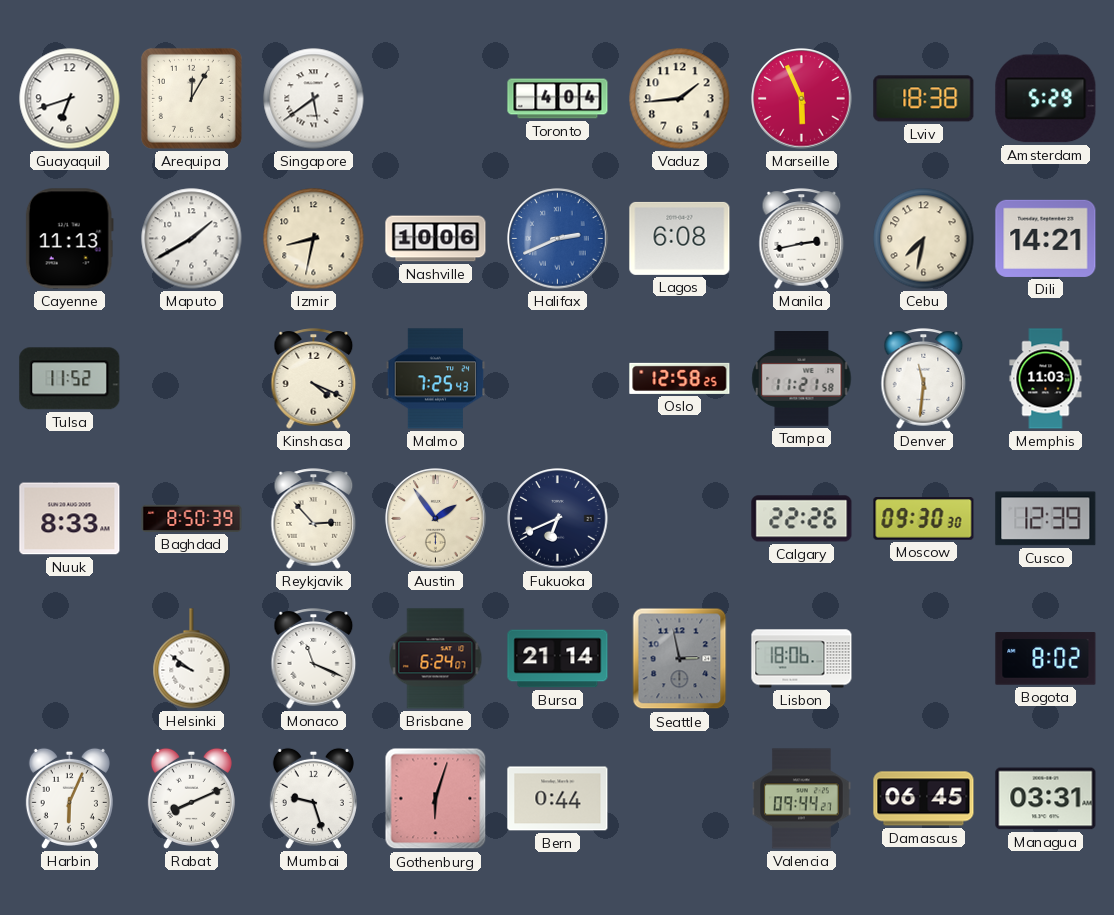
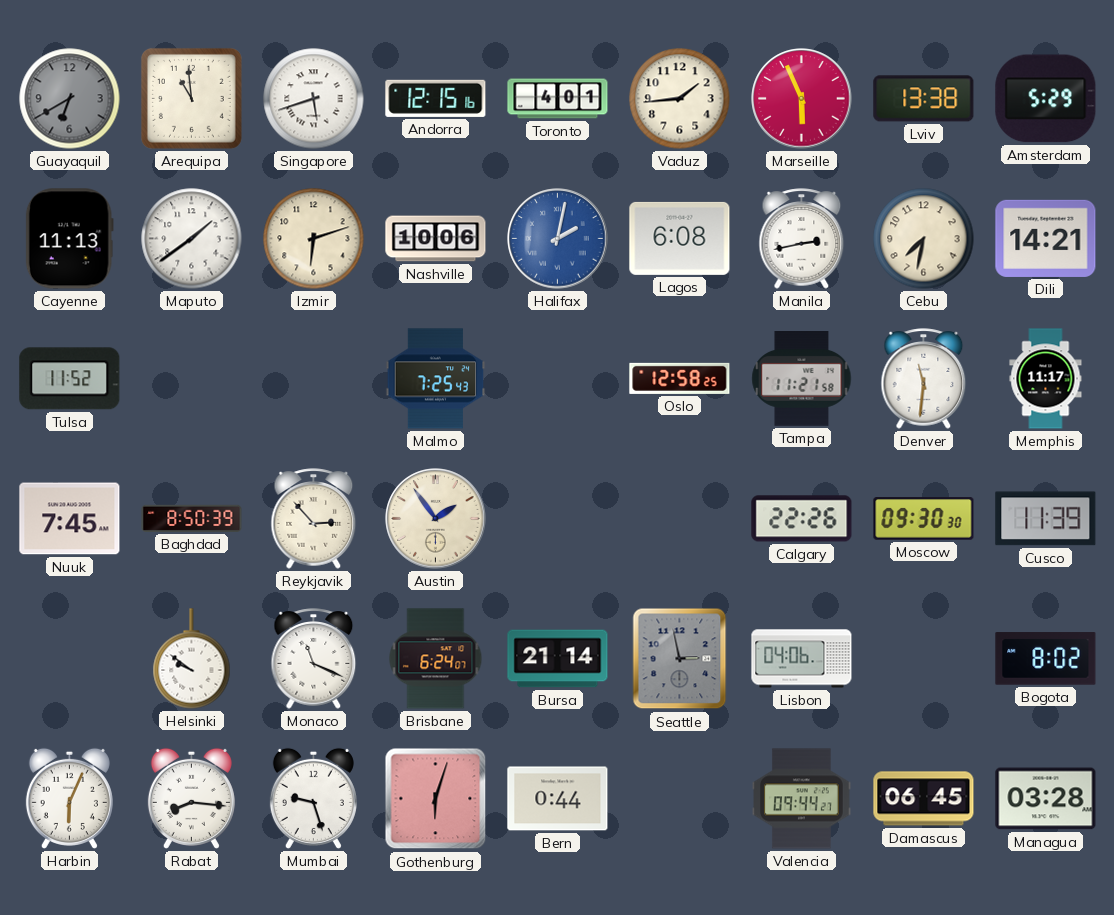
Guayaquil: 6:42 -> 6:40
Guayaquil dial: white -> grey
Arequipa: 12:05 -> 10:59
Singapore: 5:39 -> 5:42
Andorra: none -> 12:15
Toronto: 4:04 -> 4:01
Lviv: 18:38 -> 13:38
Maputo: 1:40 -> 1:39
Izmir: 8:32 -> 6:12
Halifax: 2:41 -> 2:02
Kinshasa: 4:19 -> none
Memphis: 11:03 -> 11:17
Nuuk: 8:33 -> 7:45
Fukuoka: 6:41 -> none
Cusco: 12:39 -> 11:39
Lisbon: 18:06 -> 04:06
Rabat: 8:11 -> 8:16
Managua: 03:31 -> 03:28
